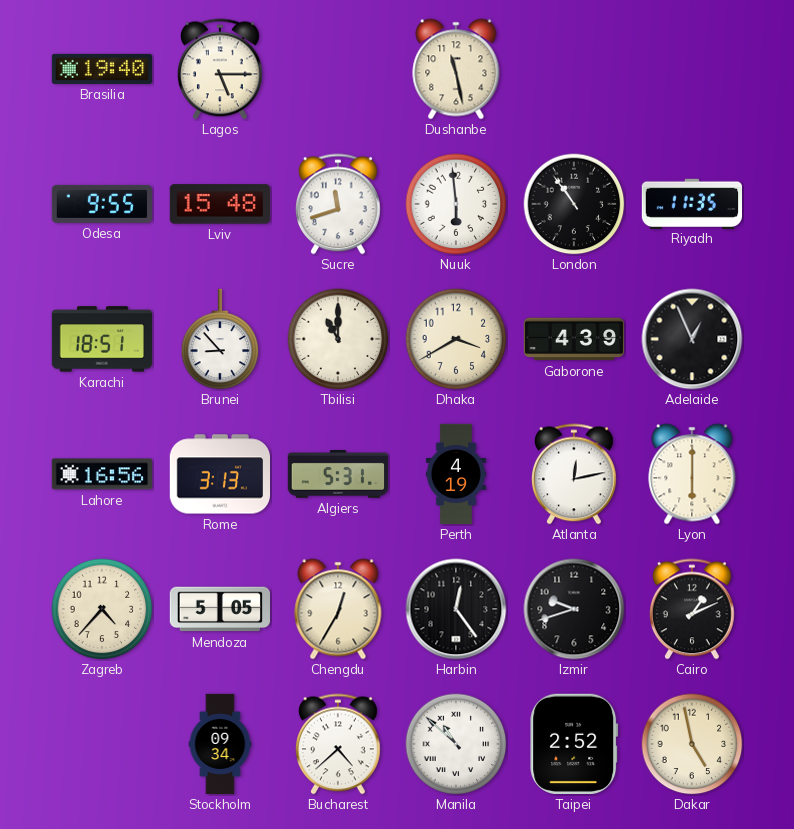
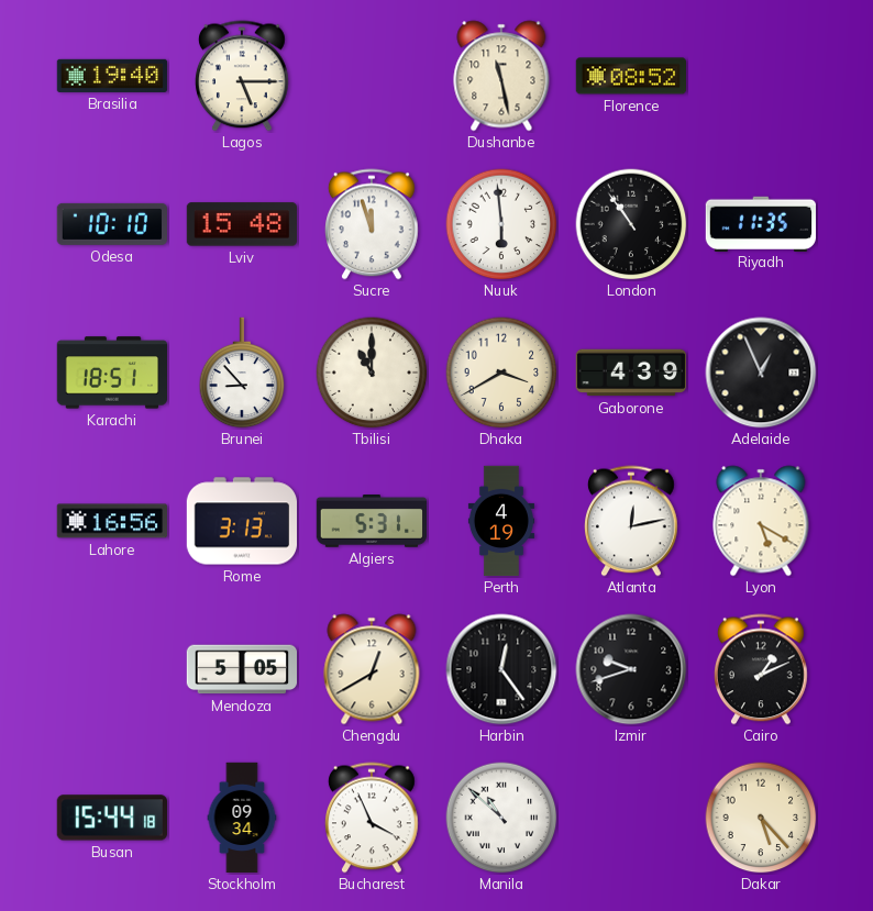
Florence: none -> 08:52
Odesa: 9:55 -> 10:10
Sucre: 11:42 -> 11:57
Lyon: 6:00 -> 5:20
Zagreb: 4:37 -> none
Chengdu: 12:35 -> 12:40
Busan: none -> 15:44
Bucharest: 4:38 -> 3:56
Taipei: 2:52 -> none
Dakar: 4:58 -> 5:23
